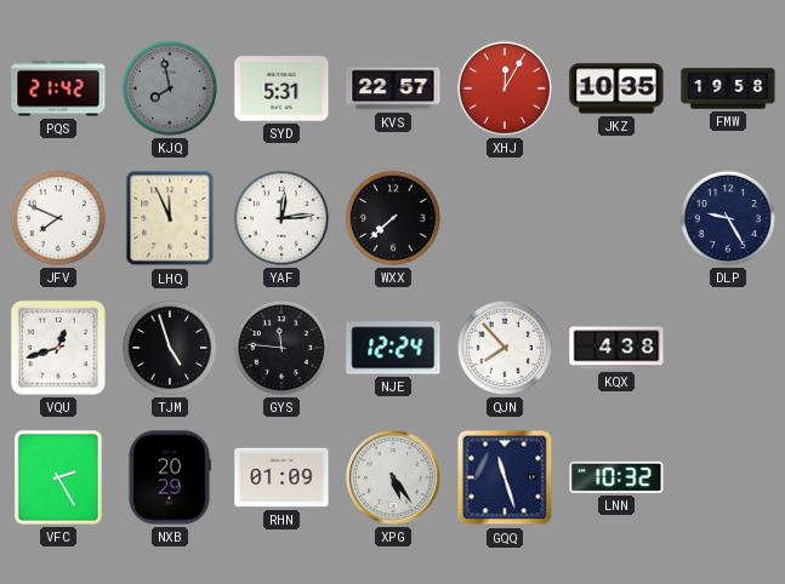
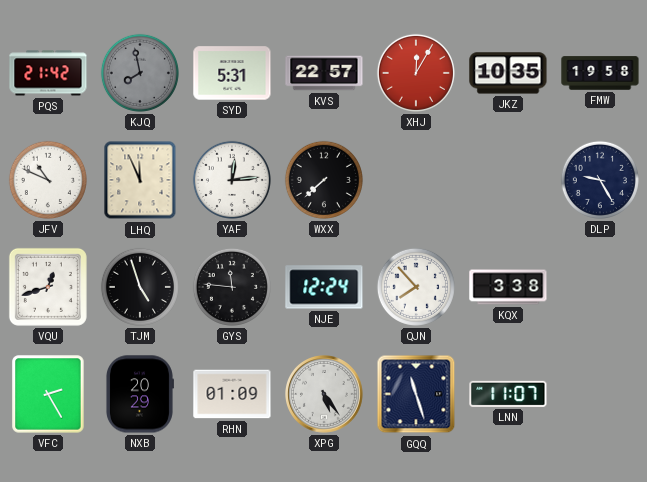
JFV: 7:49 -> 10:49
KQX: 4:38 -> 3:38
LNN: 10:32 -> 11:07
